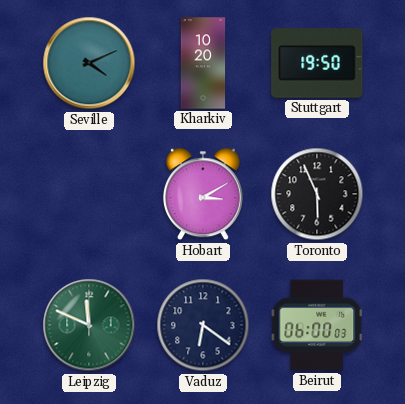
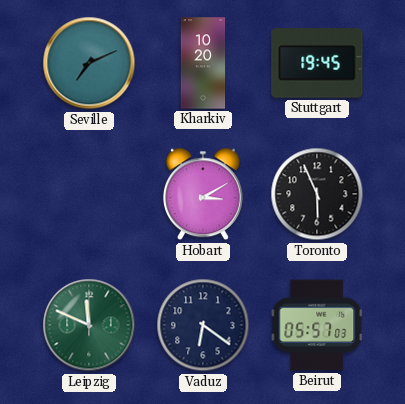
Seville: 4:11 -> 7:11
Stuttgart: 19:50 -> 19:45
Beirut: 06:00 -> 05:57
